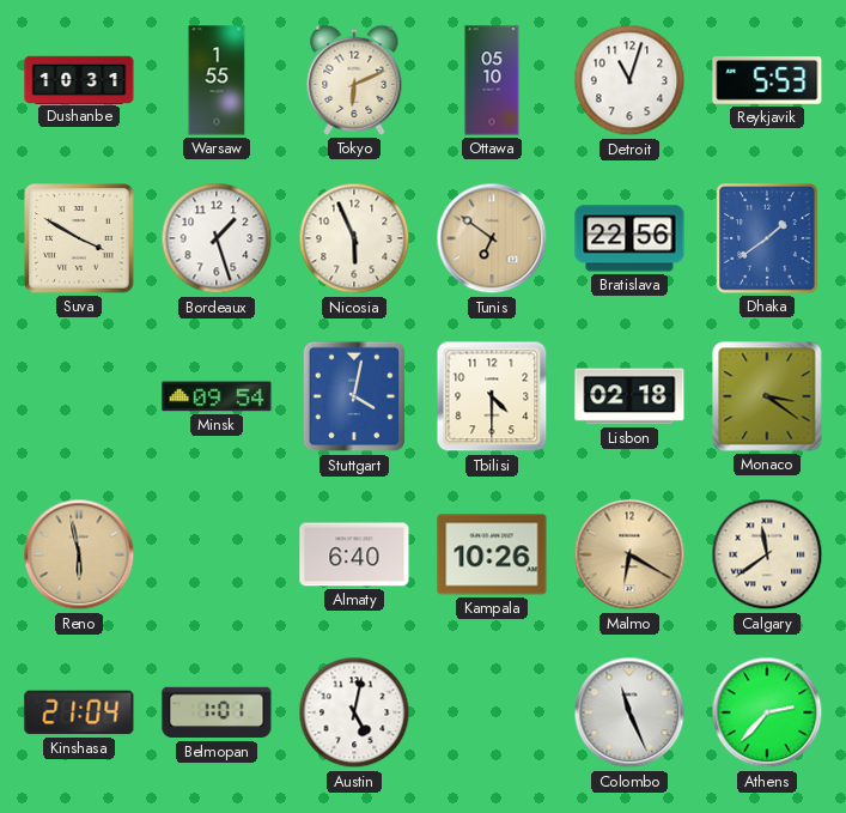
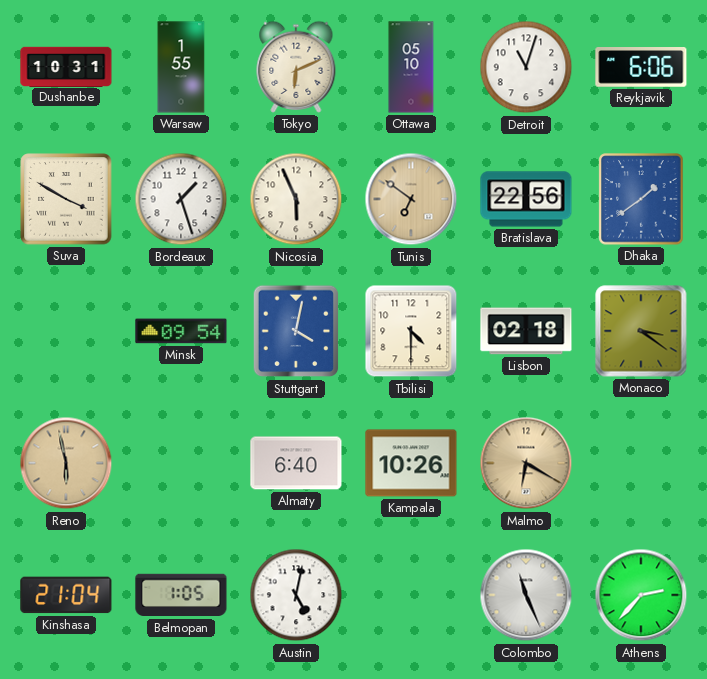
Reykjavik: 5:53 -> 6:06
Calgary: 11:39 -> none
Belmopan: 1:01 -> 1:05
